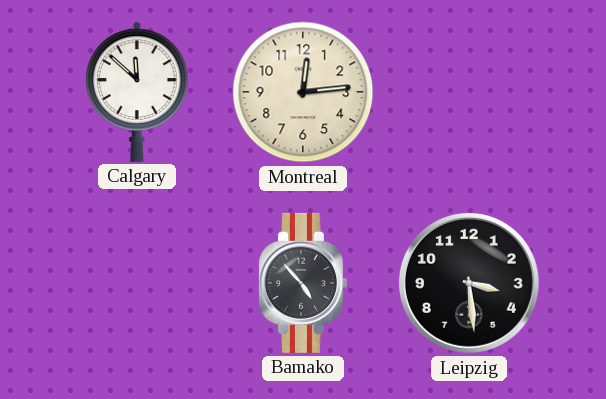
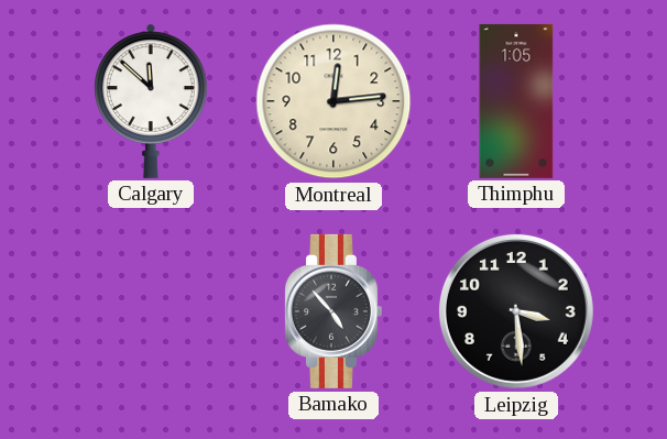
Thimphu: none -> 1:05
